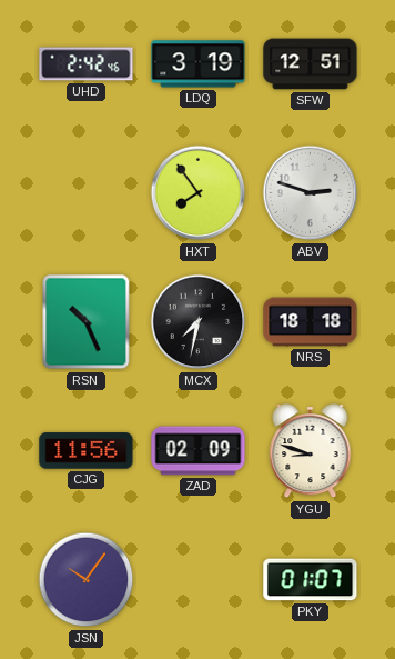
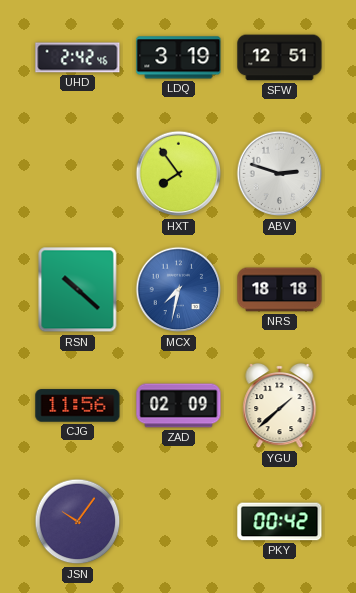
RSN: 10:26 -> 10:22
MCX dial: black -> blue
YGU: 8:48 -> 1:38
PKY: 01:07 -> 00:42
